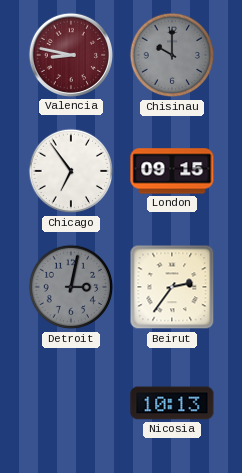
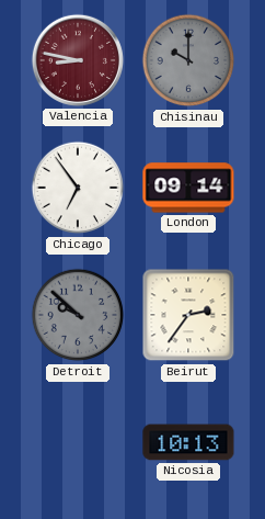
London: 09:15 -> 09:14
Detroit: 3:02 -> 9:52
